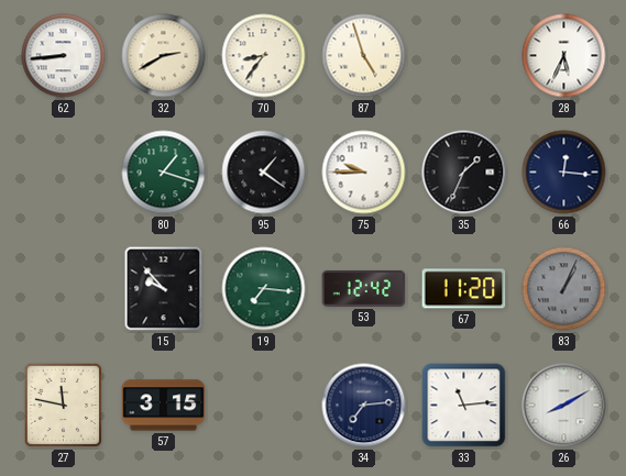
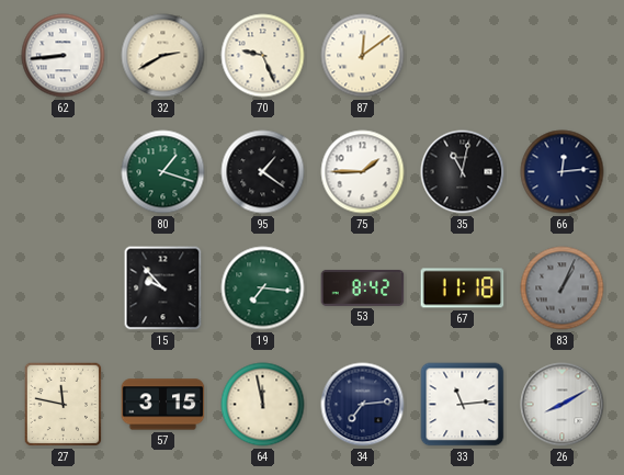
70: 8:36 -> 9:26
87: 4:57 -> 12:09
28: 5:34 -> none
75: 9:45 -> 1:45
35: 1:34 -> 11:02
66: 12:16 -> 12:14
53: 12:42 -> 8:42
67: 11:20 -> 11:18
64: none -> 11:58
